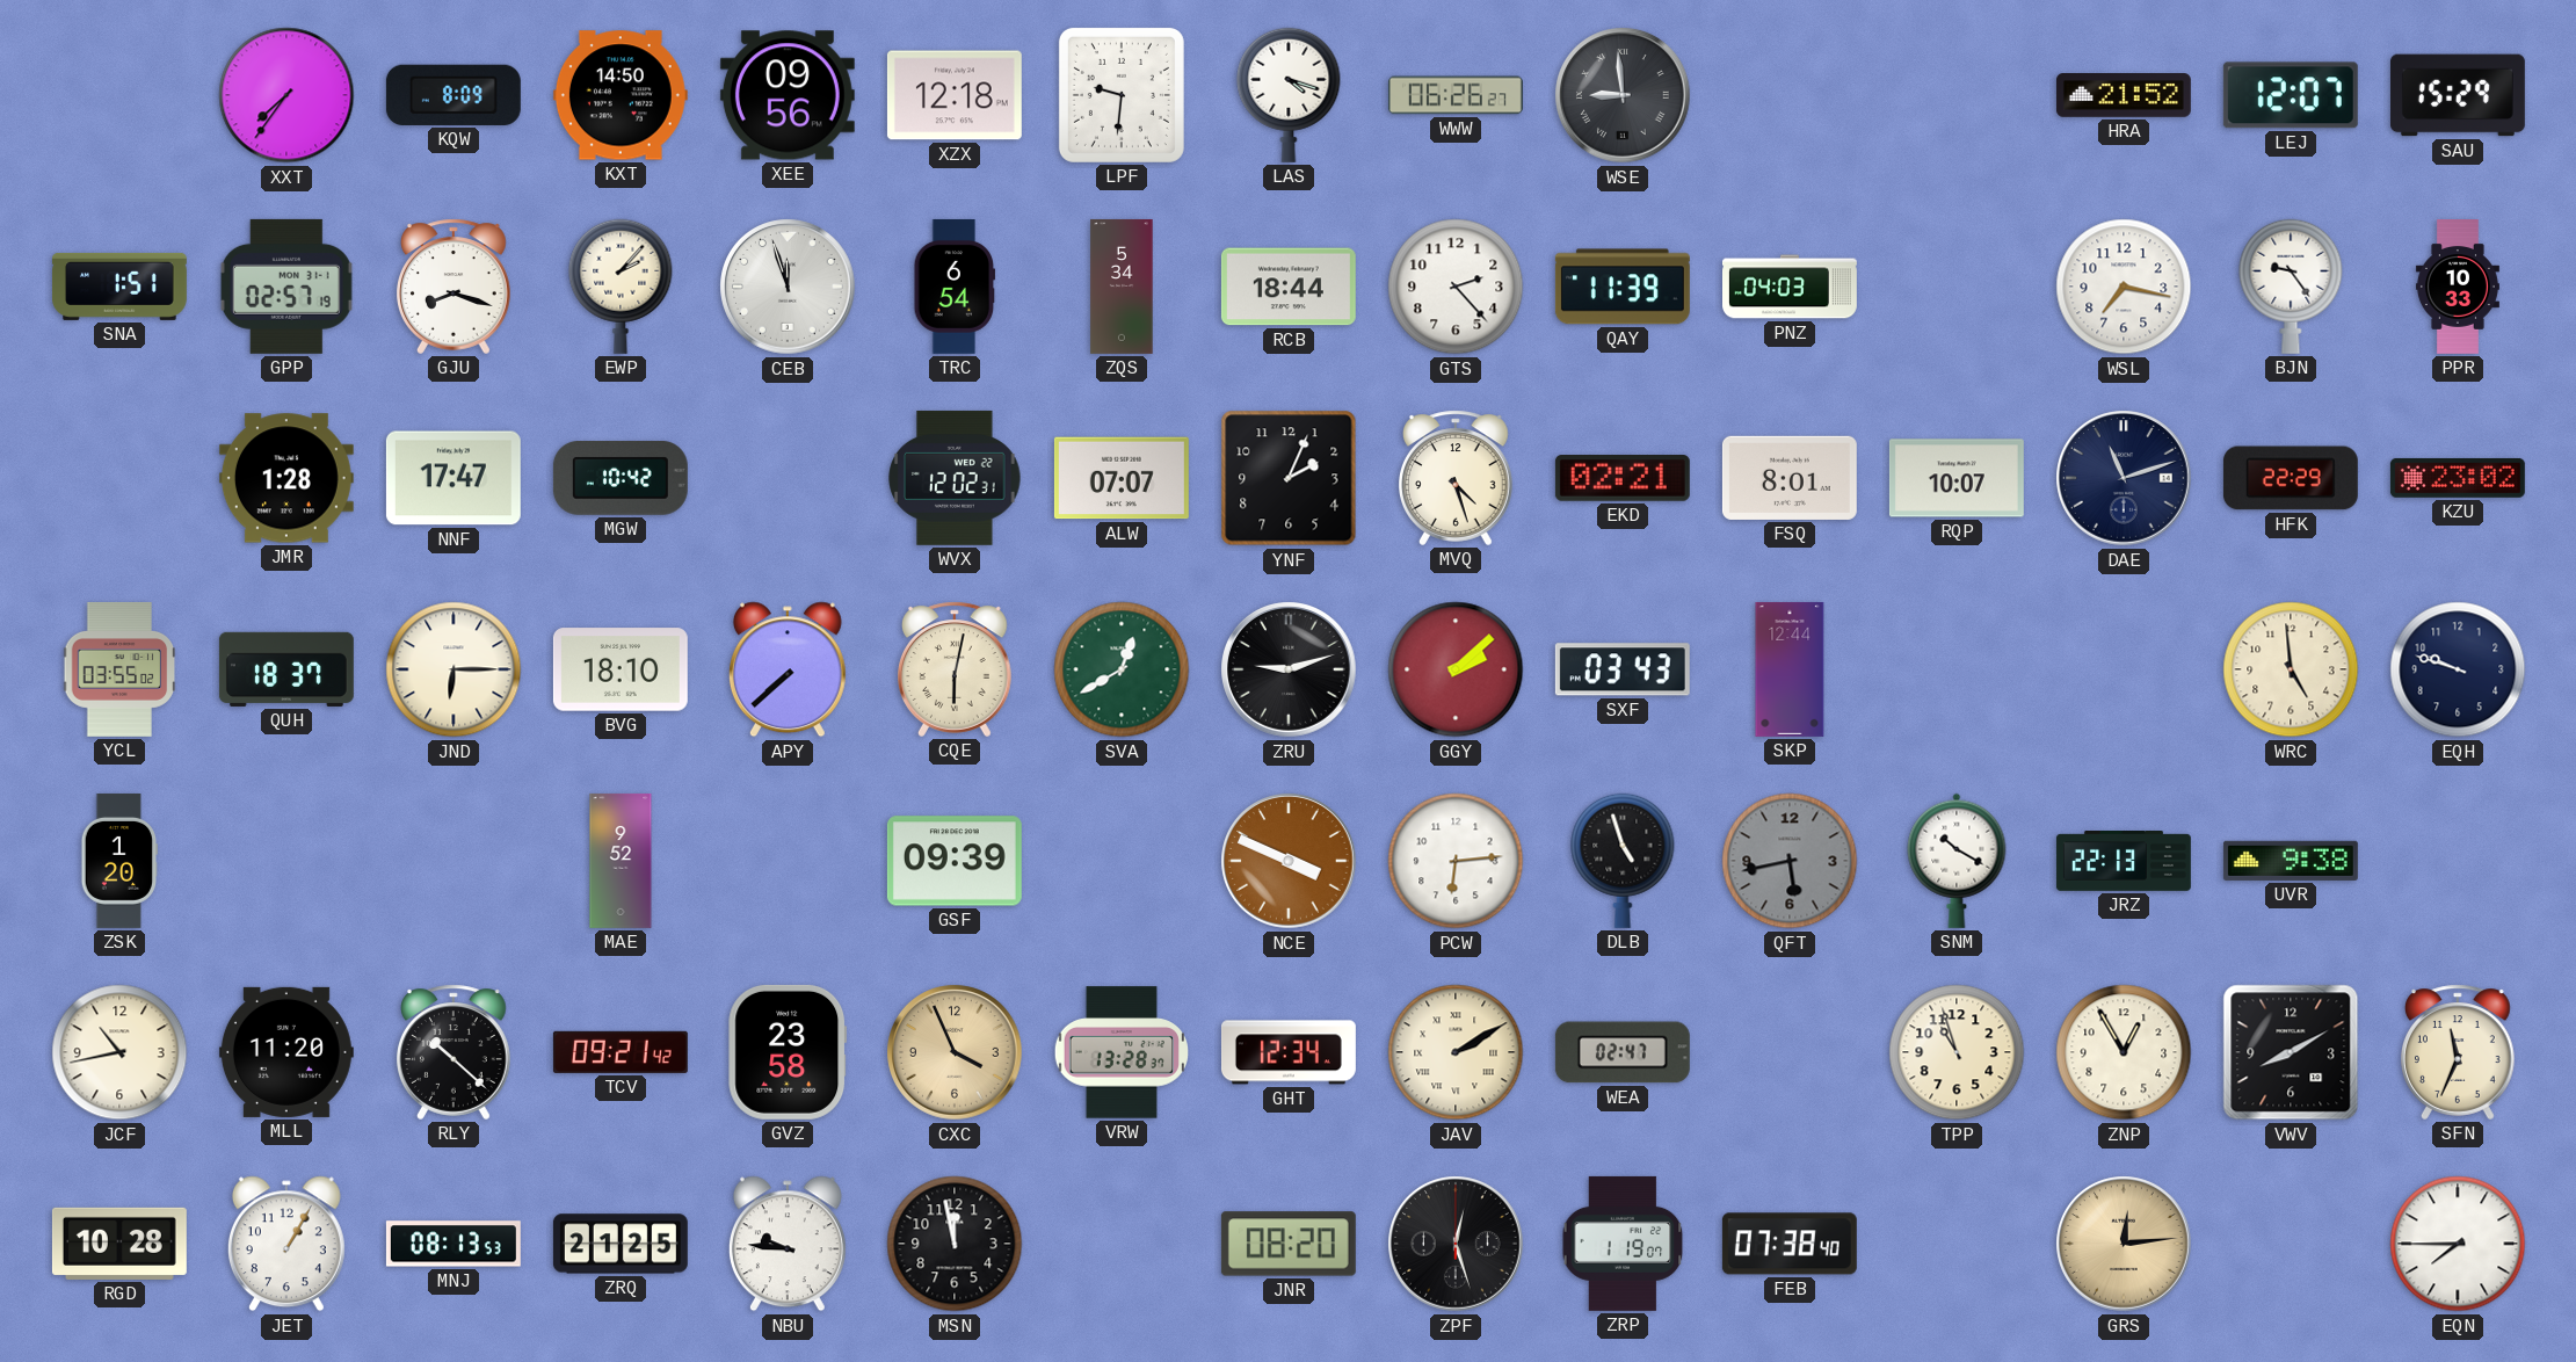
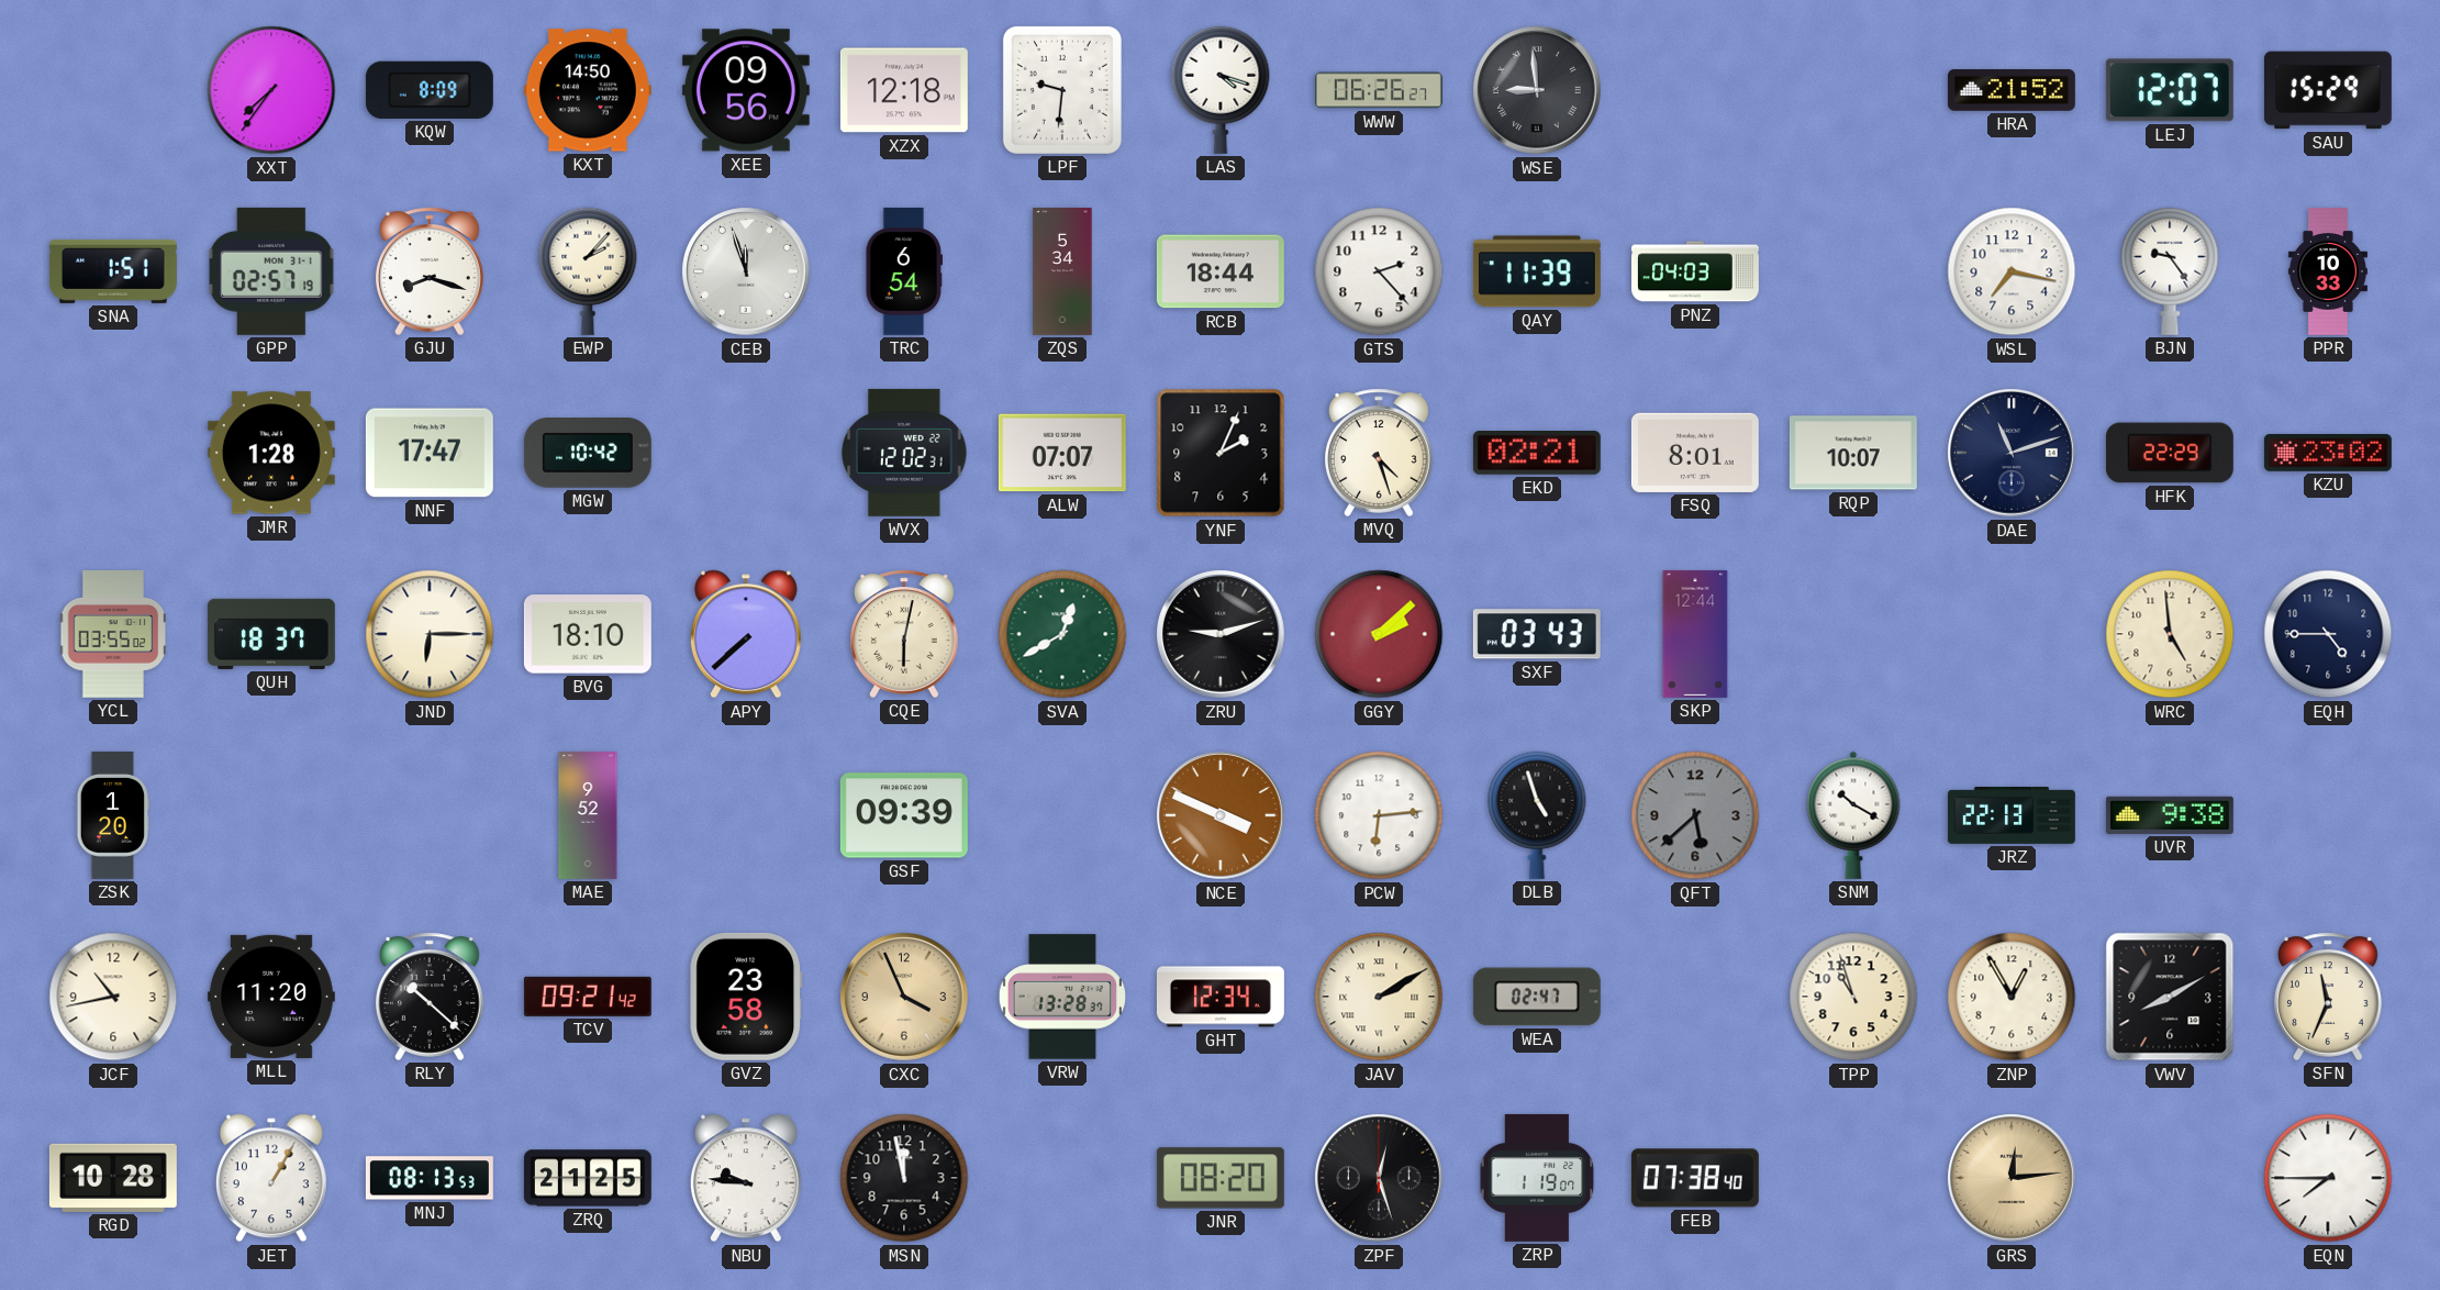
EQH: 9:48 -> 4:45
QFT: 5:43 -> 5:38
